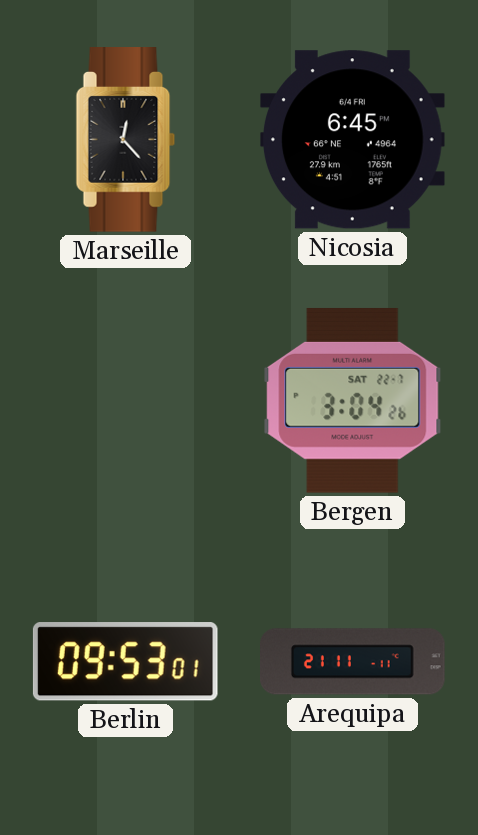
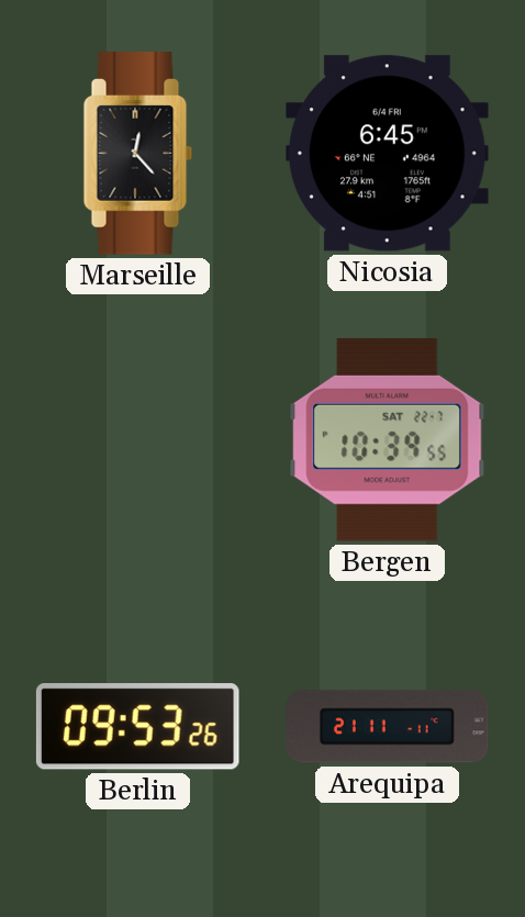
Bergen: 3:04 -> 10:39
Berlin: 09:53:01 -> 09:53:26
